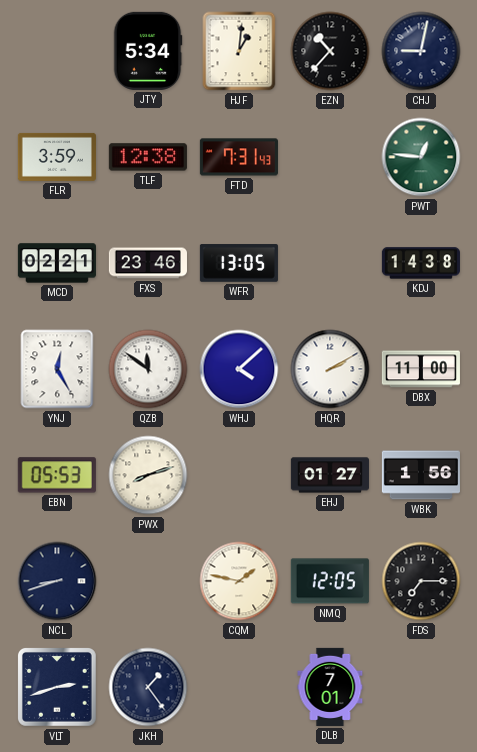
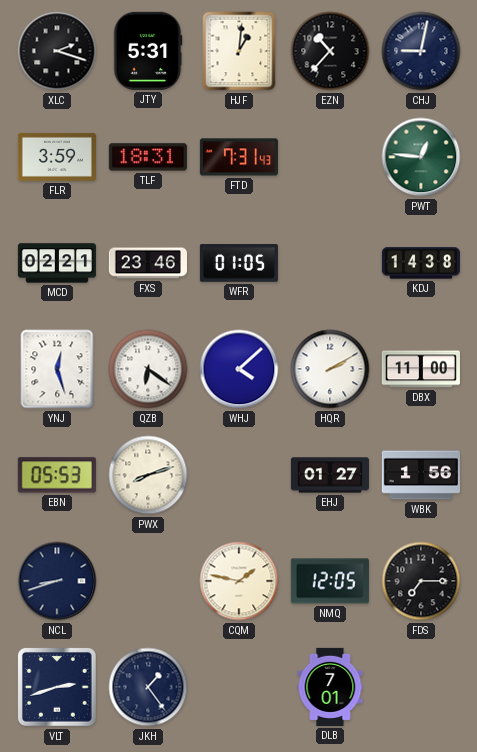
XLC: none -> 2:18
JTY: 5:34 -> 5:31
TLF: 12:38 -> 18:31
WFR: 13:05 -> 01:05
YNJ: 12:25 -> 12:27
QZB: 11:51 -> 6:21
